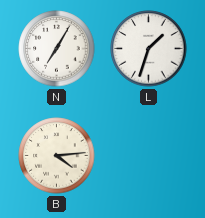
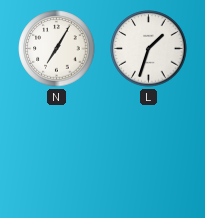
B: 4:14 -> none
